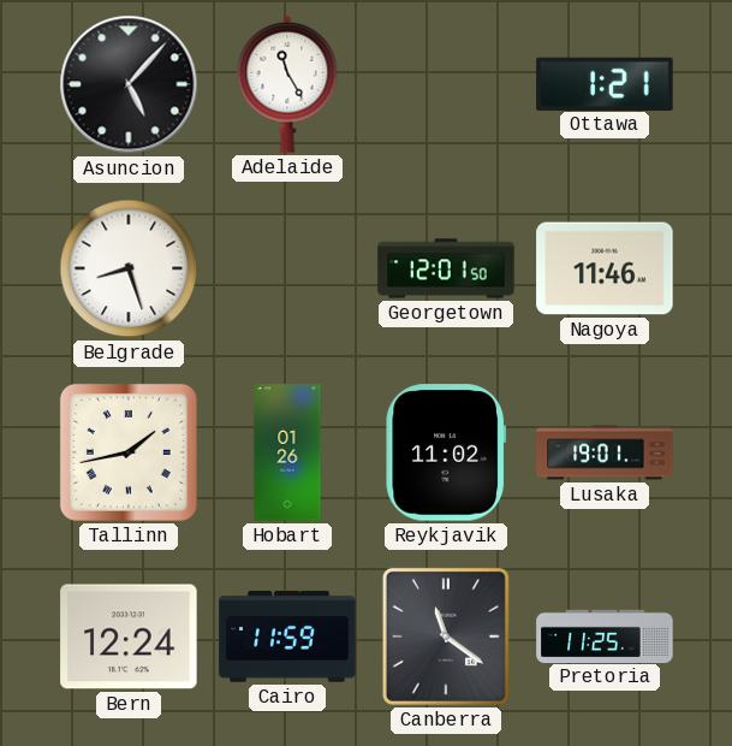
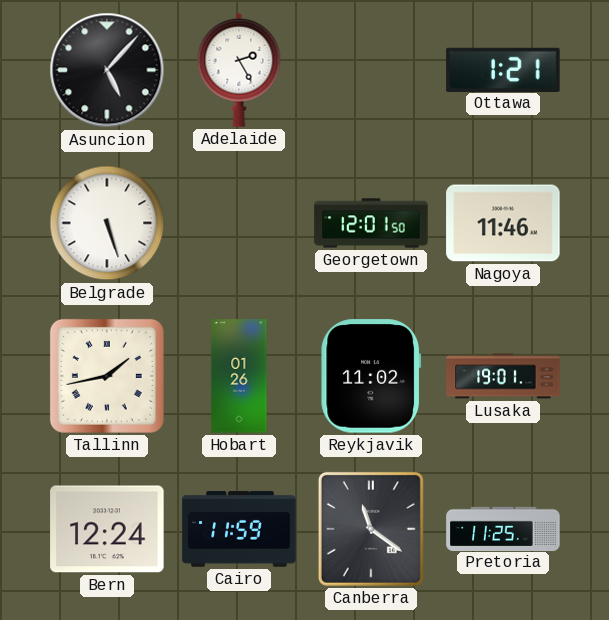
Adelaide: 11:25 -> 2:25
Belgrade: 8:27 -> 5:27
